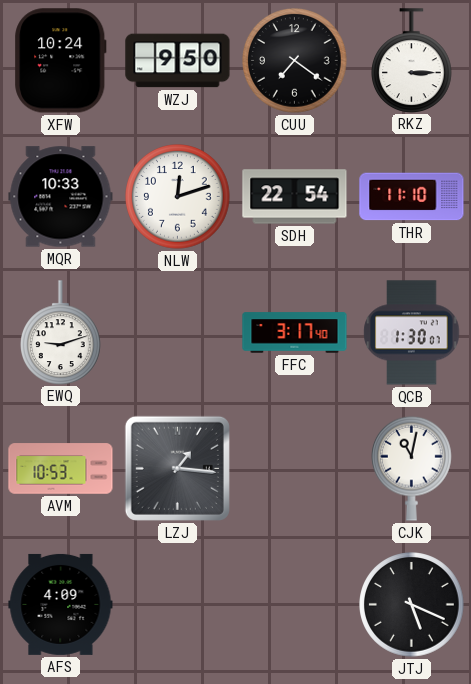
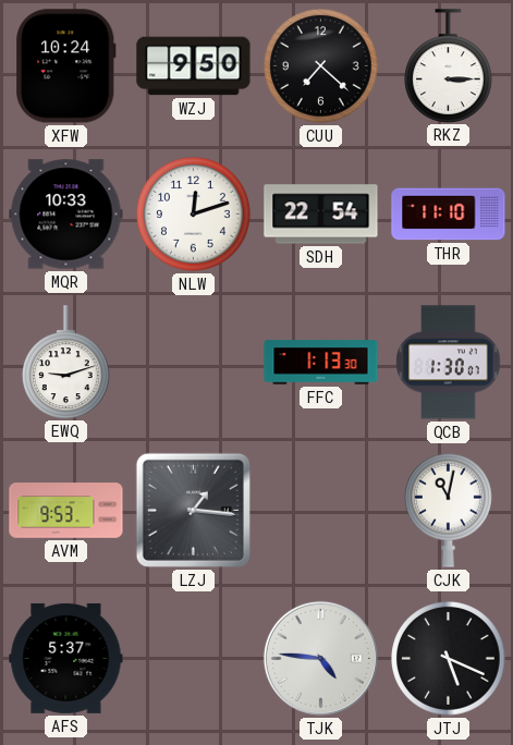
CUU: 7:21 -> 7:22
FFC: 3:17 -> 1:13
AVM: 10:53 -> 9:53
AFS: 4:09 -> 5:37
TJK: none -> 4:46
